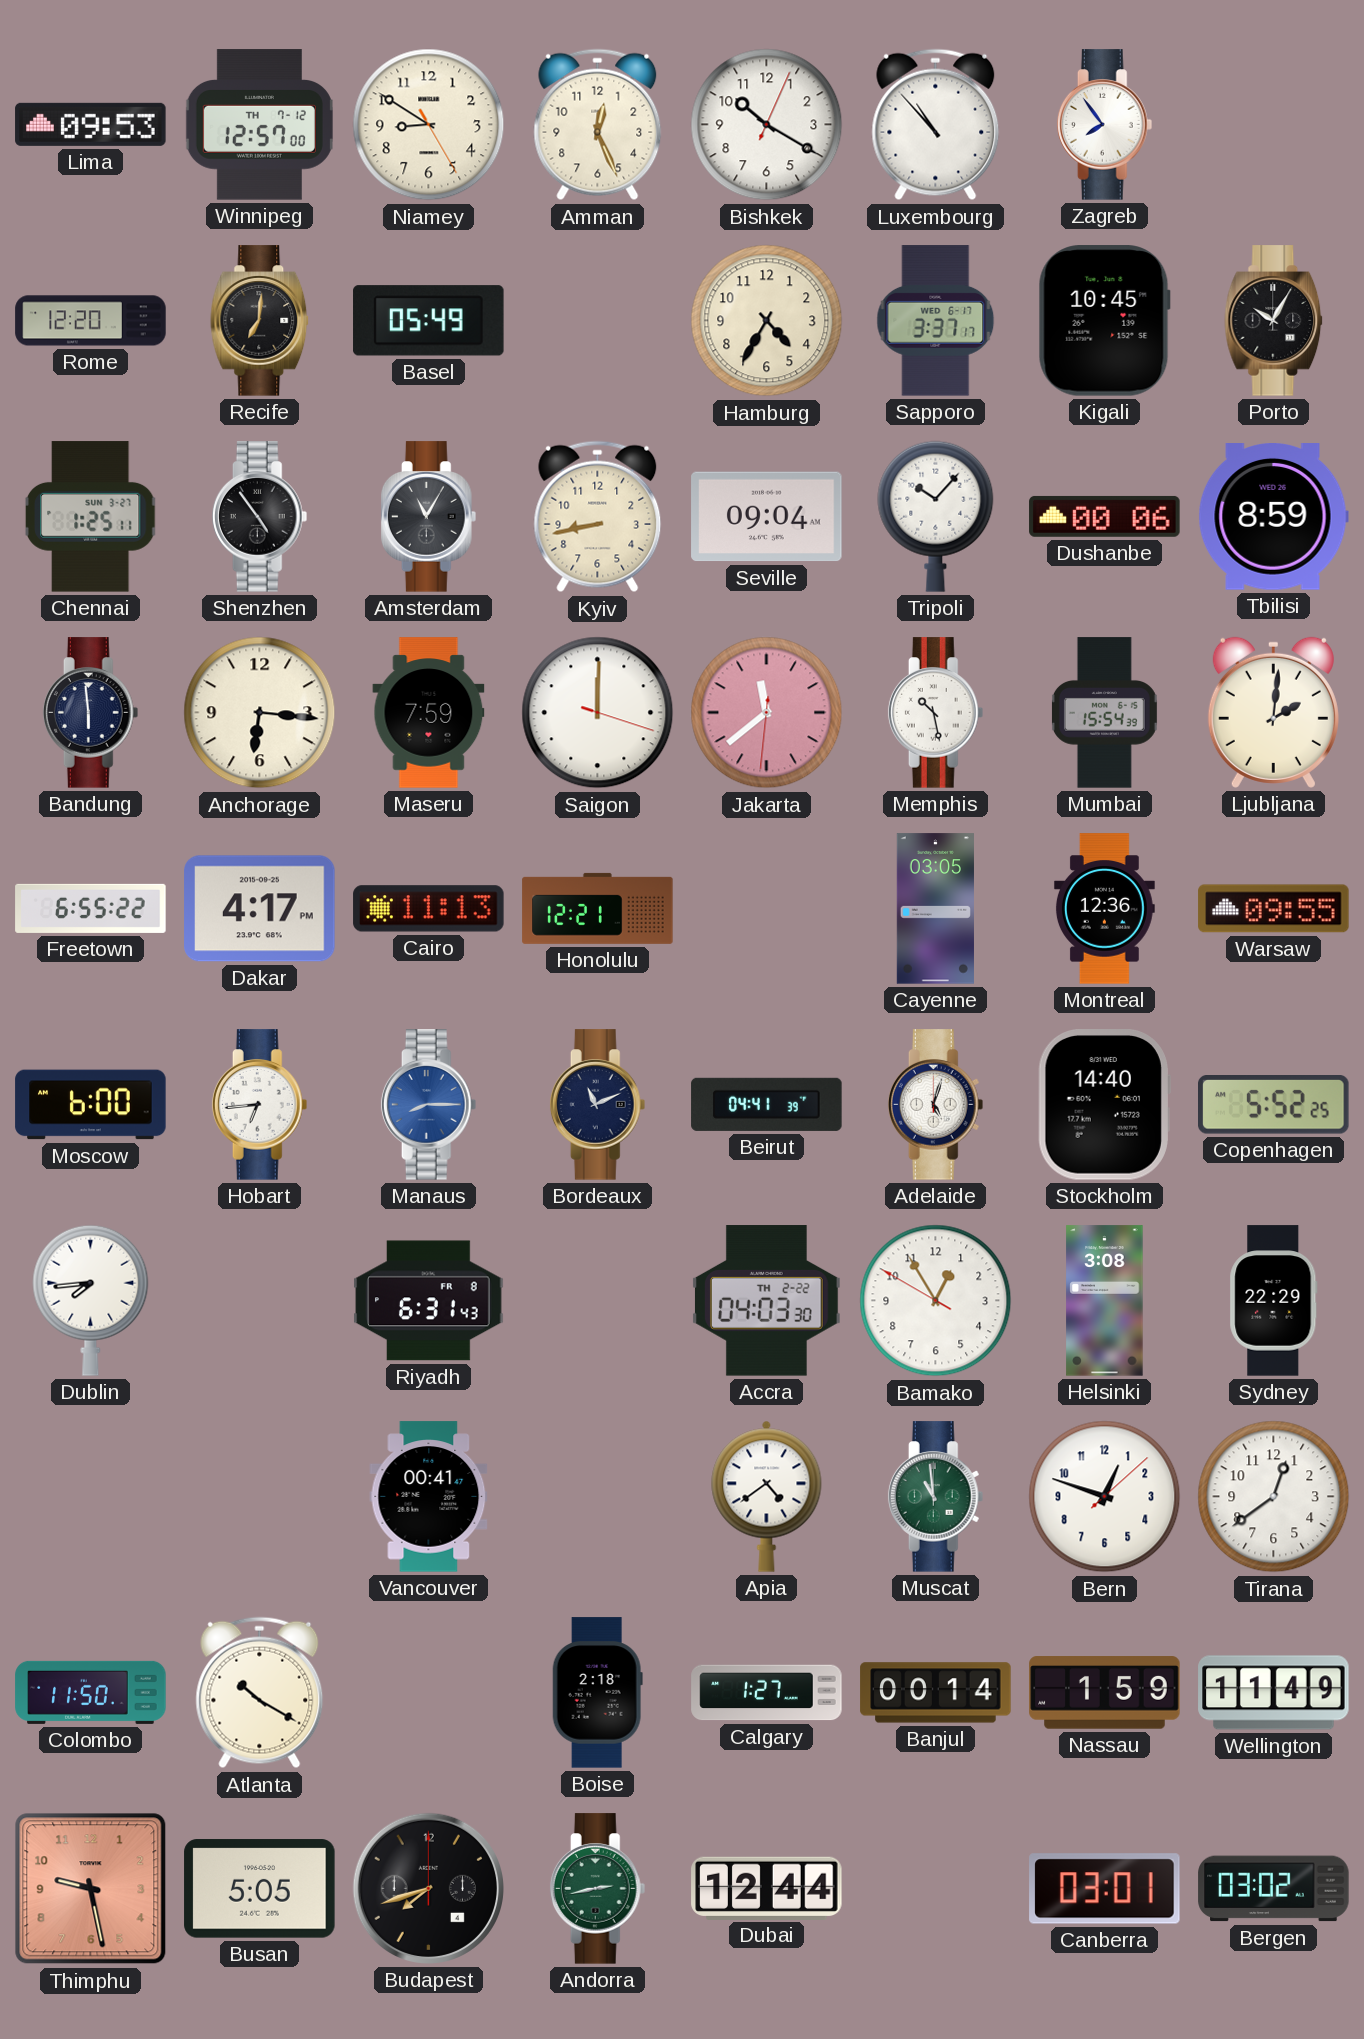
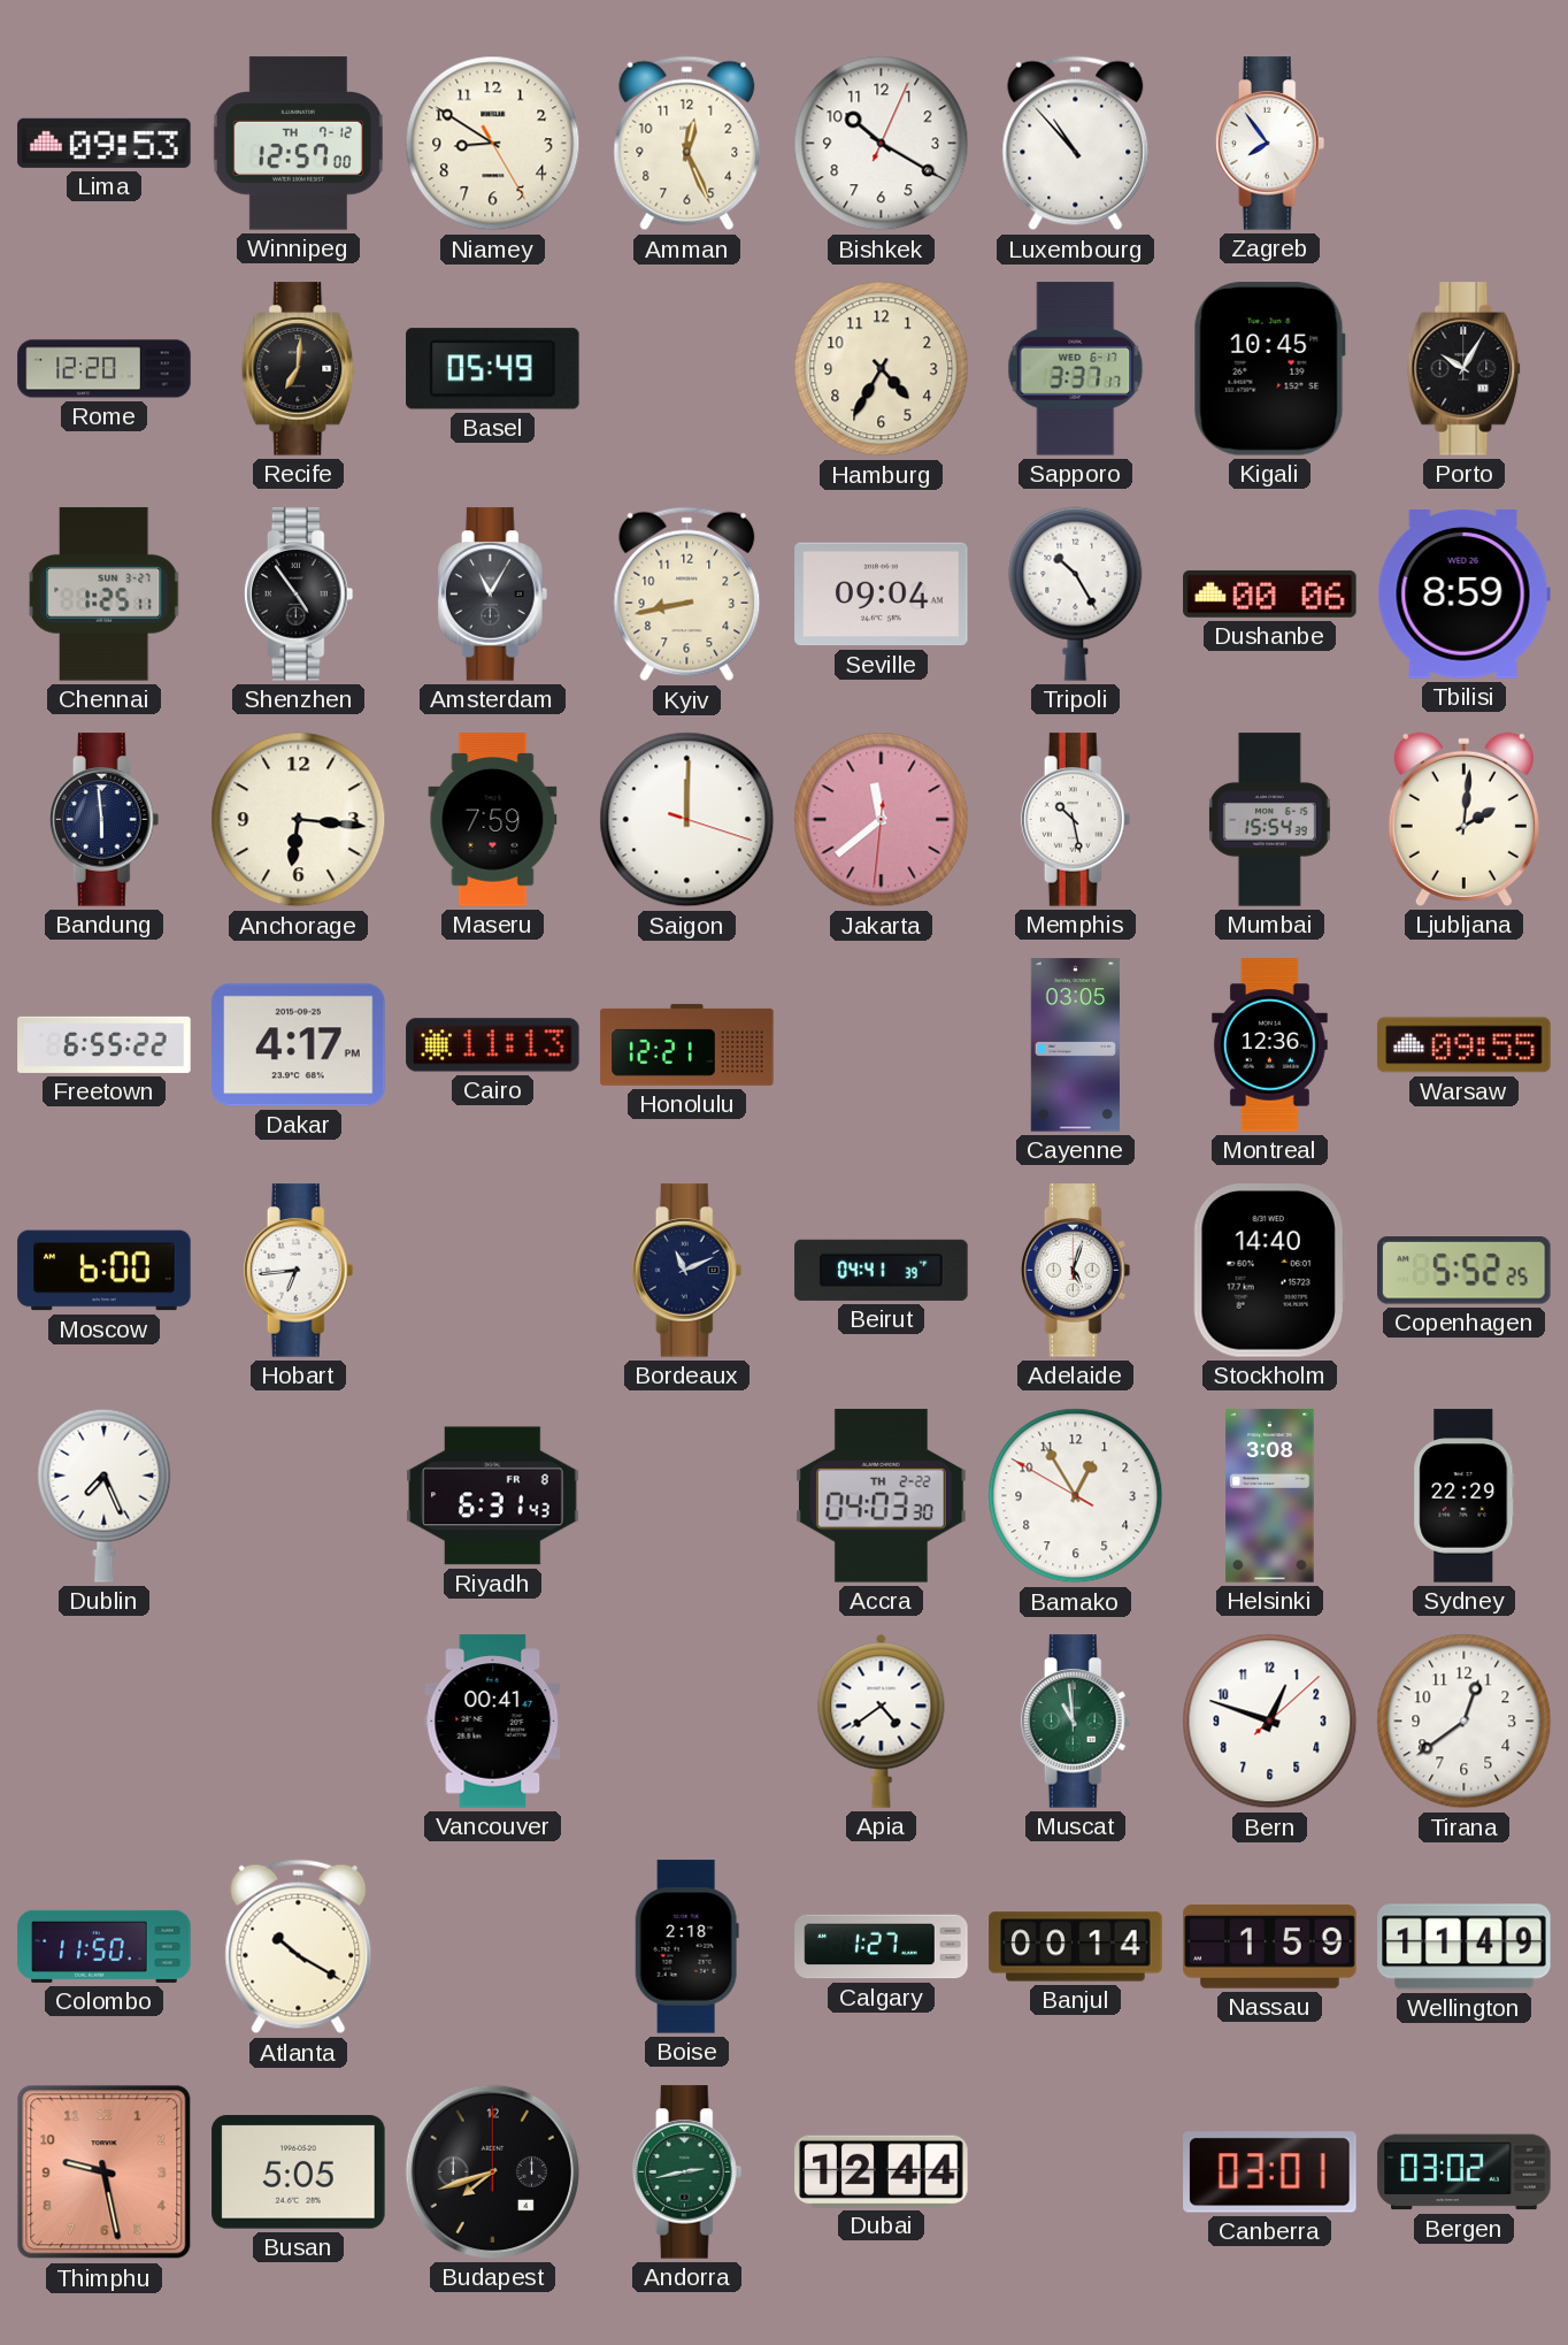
Tripoli: 10:07 -> 10:25
Manaus: 8:15 -> none
Dublin: 7:44 -> 7:26
